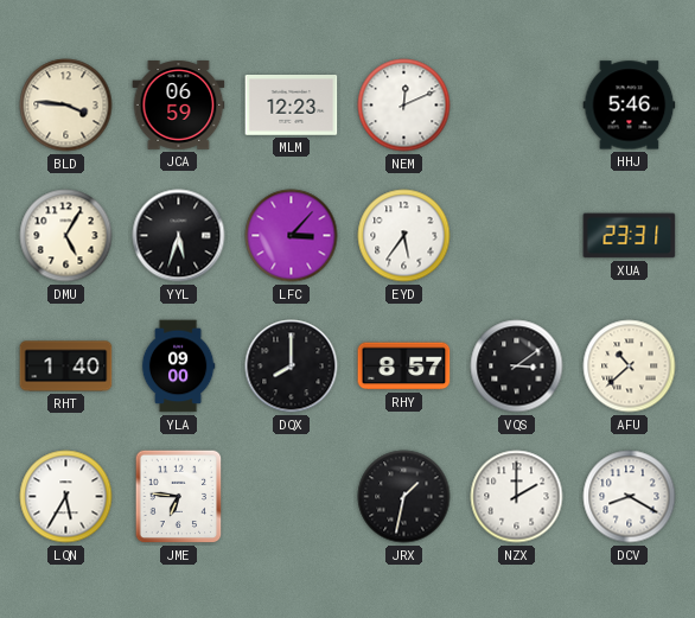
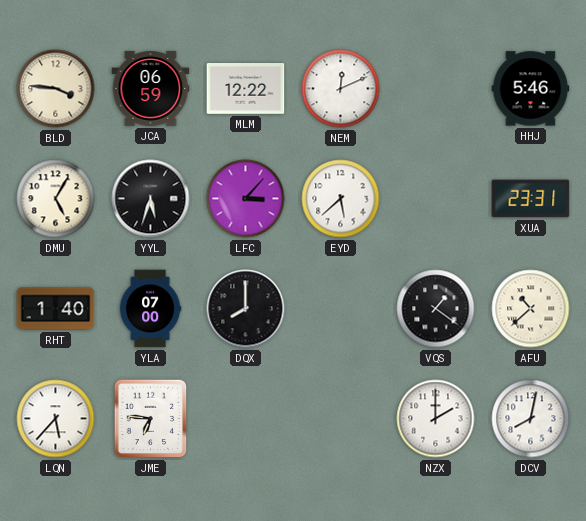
MLM: 12:23 -> 12:22
EYD: 5:36 -> 5:38
YLA: 09:00 -> 07:00
RHY: 8:57 -> none
VQS: 3:09 -> 1:21
LQN: 5:35 -> 5:37
JRX: 1:32 -> none
DCV: 8:20 -> 8:02
